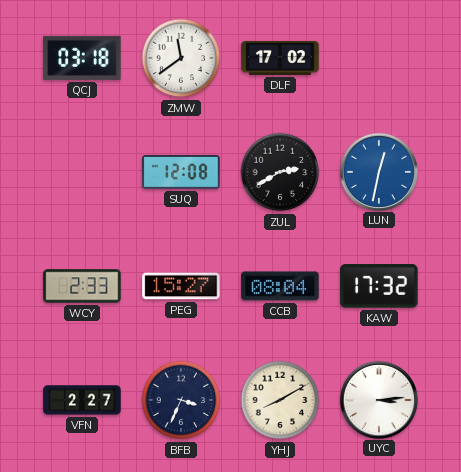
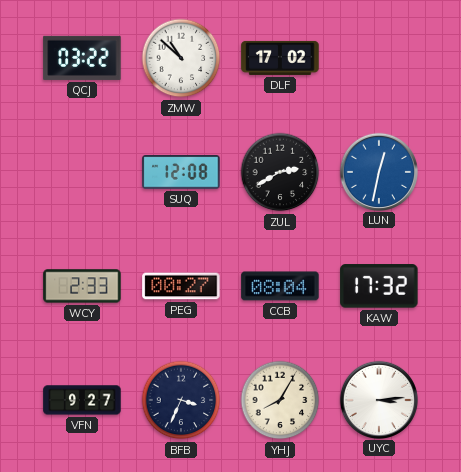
QCJ: 03:18 -> 03:22
ZMW: 11:39 -> 10:52
PEG: 15:27 -> 00:27
VFN: 2:27 -> 9:27
YHJ: 8:10 -> 8:05
